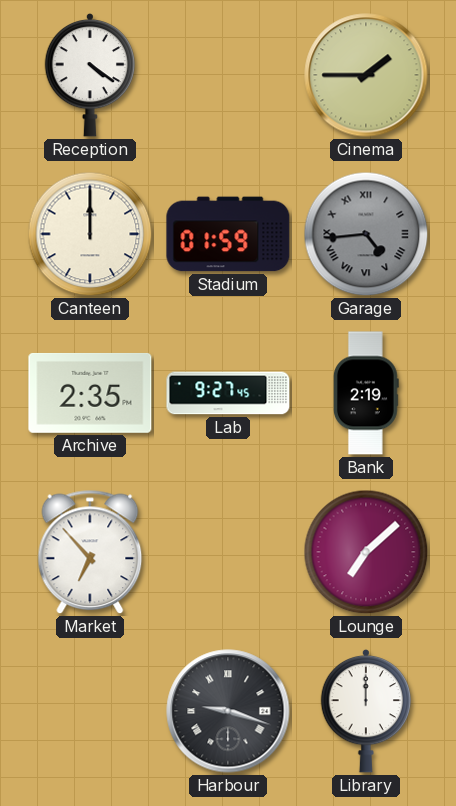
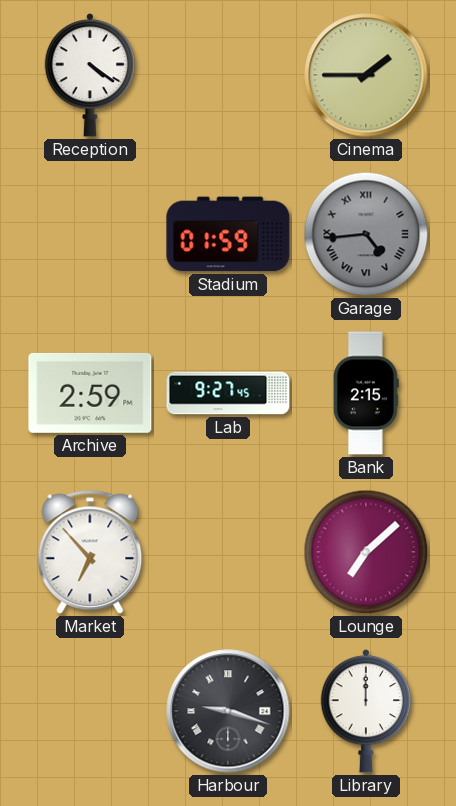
Canteen: 12:00 -> none
Archive: 2:35 -> 2:59
Bank: 2:19 -> 2:15
